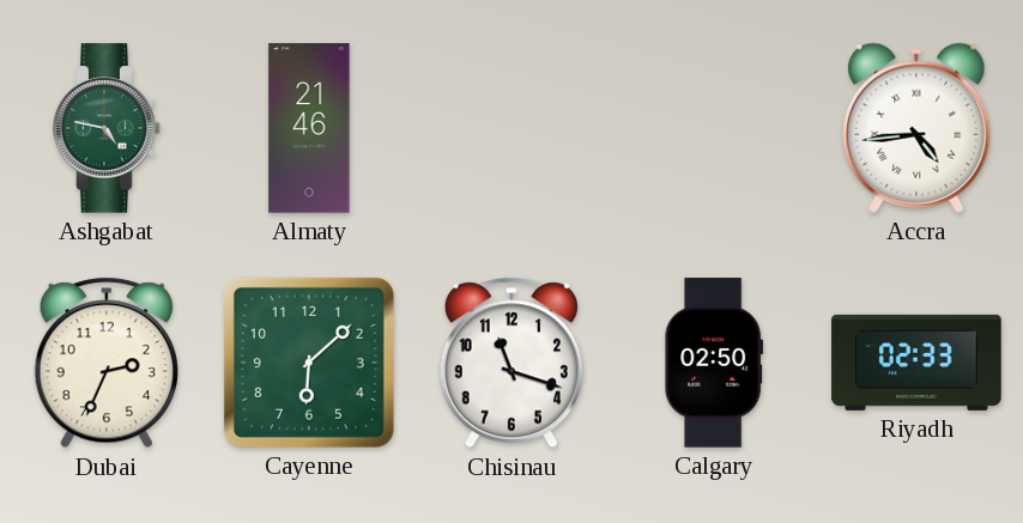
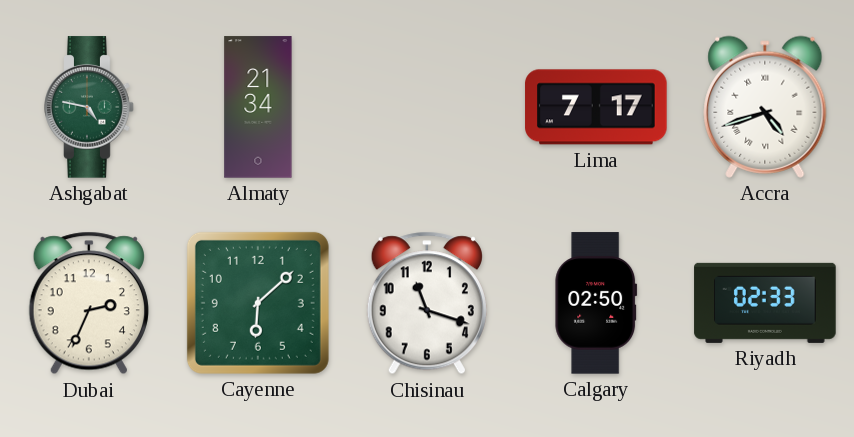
Almaty: 21:46 -> 21:34
Lima: none -> 7:17
Accra: 4:44 -> 4:42
